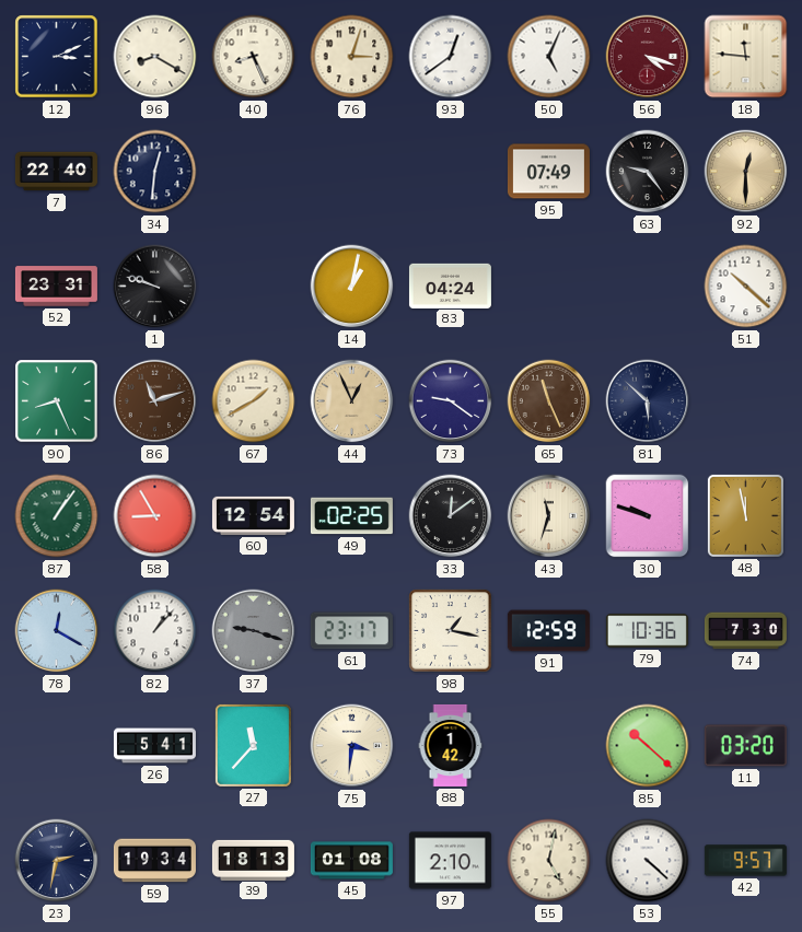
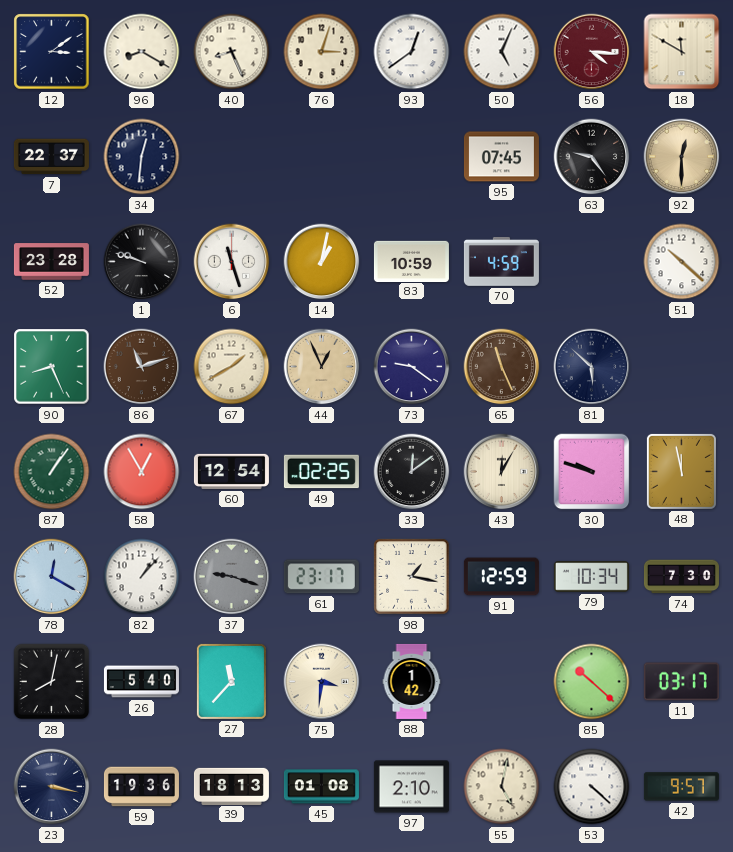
12: 3:11 -> 3:09
56: 4:18 -> 4:16
18: 11:46 -> 11:50
7: 22:40 -> 22:37
95: 07:49 -> 07:45
52: 23:31 -> 23:28
6: none -> 11:27
83: 04:24 -> 10:59
70: none -> 4:59
58: 8:55 -> 12:55
43: 11:33 -> 12:05
79: 10:36 -> 10:34
28: none -> 8:02
26: 5:41 -> 5:40
11: 03:20 -> 03:17
23: 2:32 -> 3:17
59: 19:34 -> 19:36
